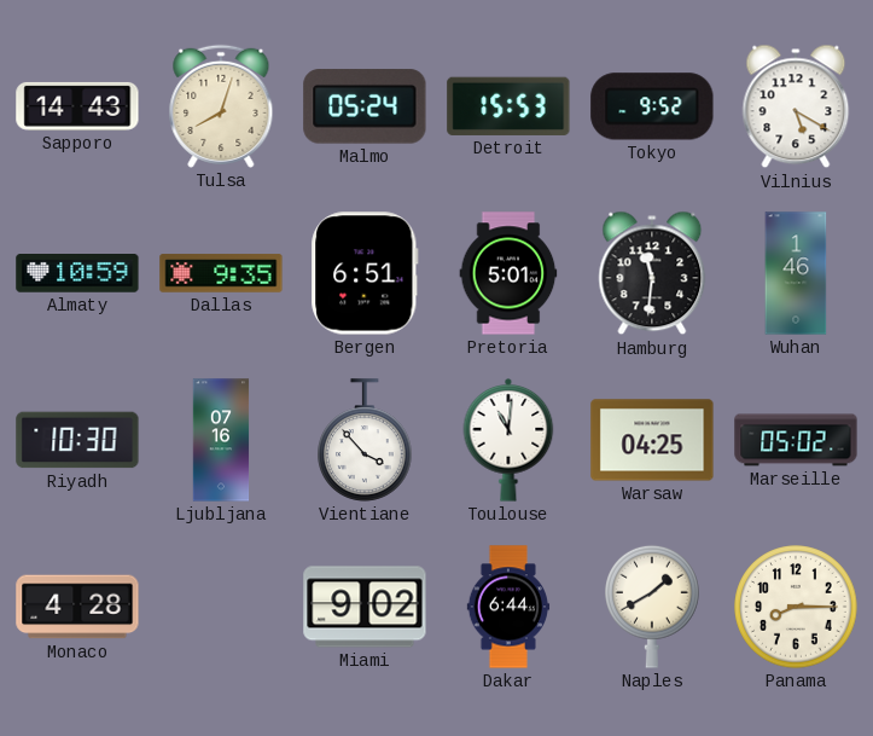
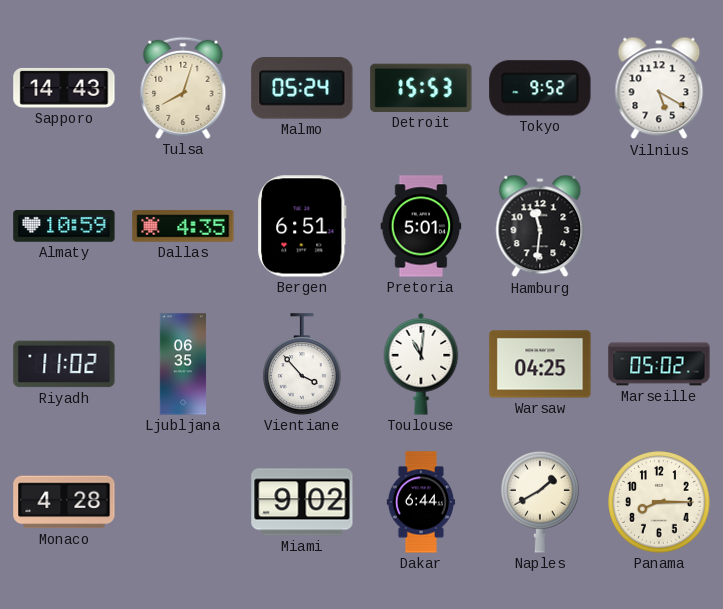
Dallas: 9:35 -> 4:35
Wuhan: 1:46 -> none
Riyadh: 10:30 -> 11:02
Ljubljana: 07:16 -> 06:35
